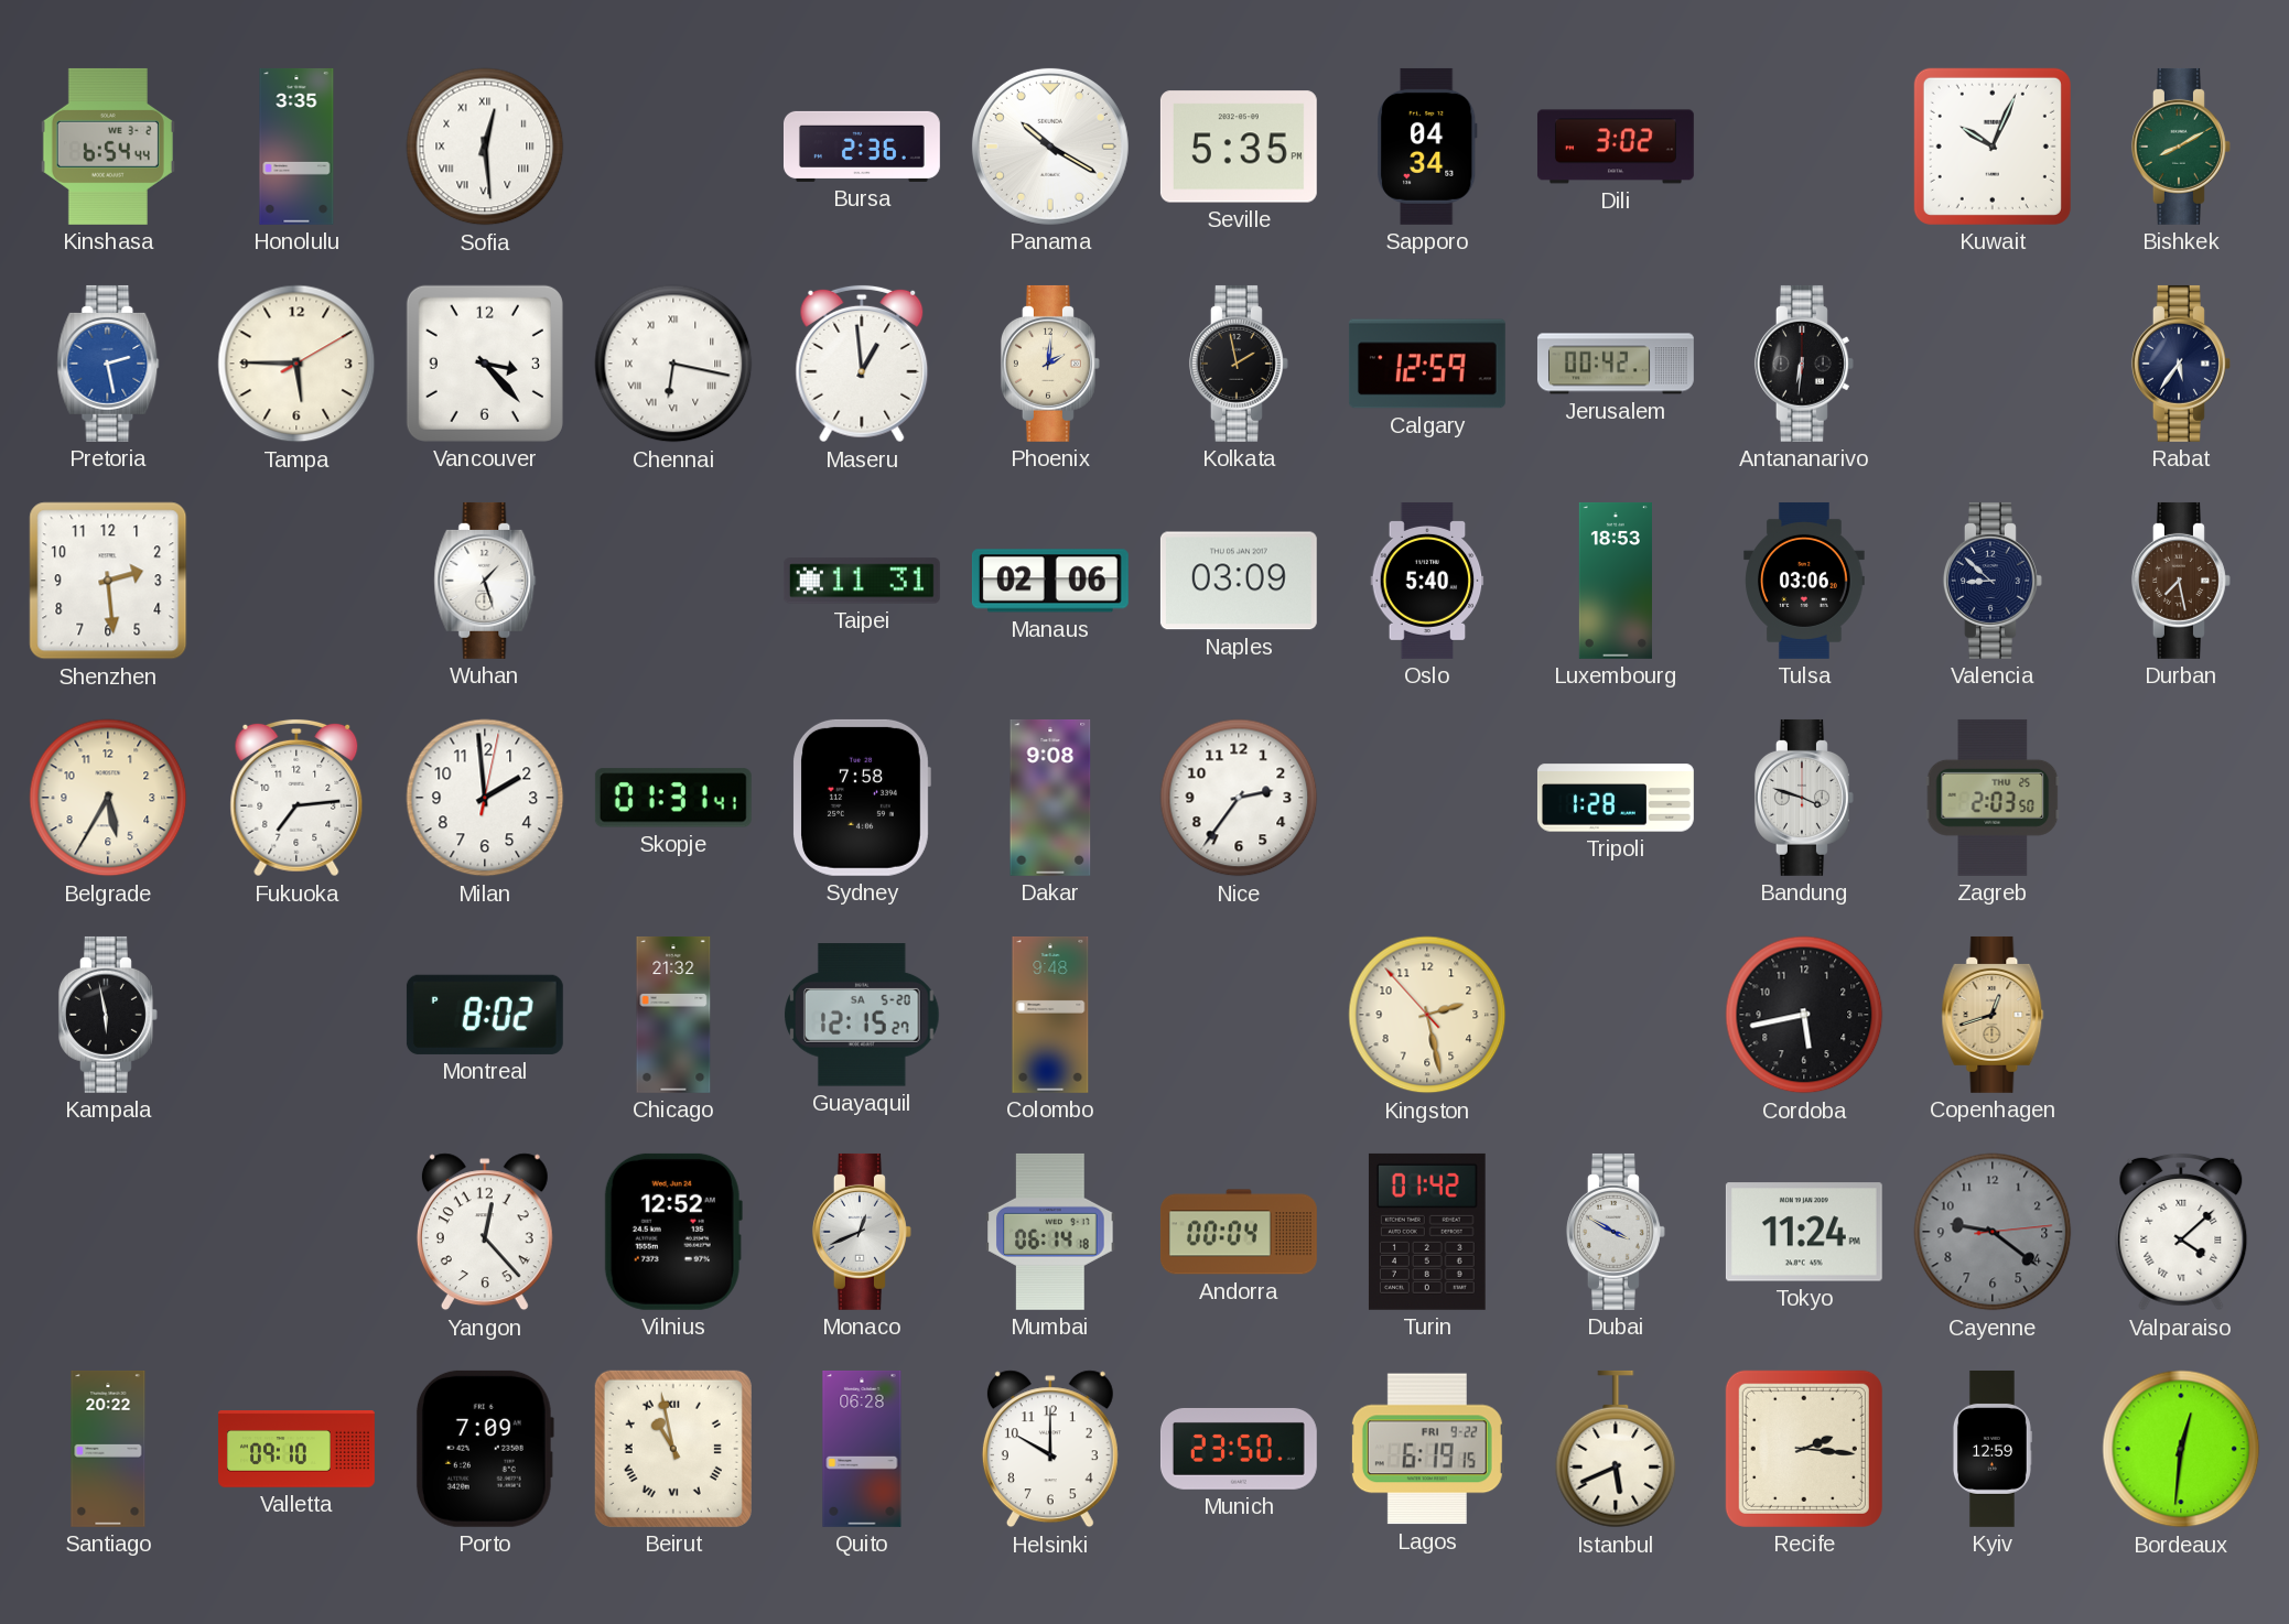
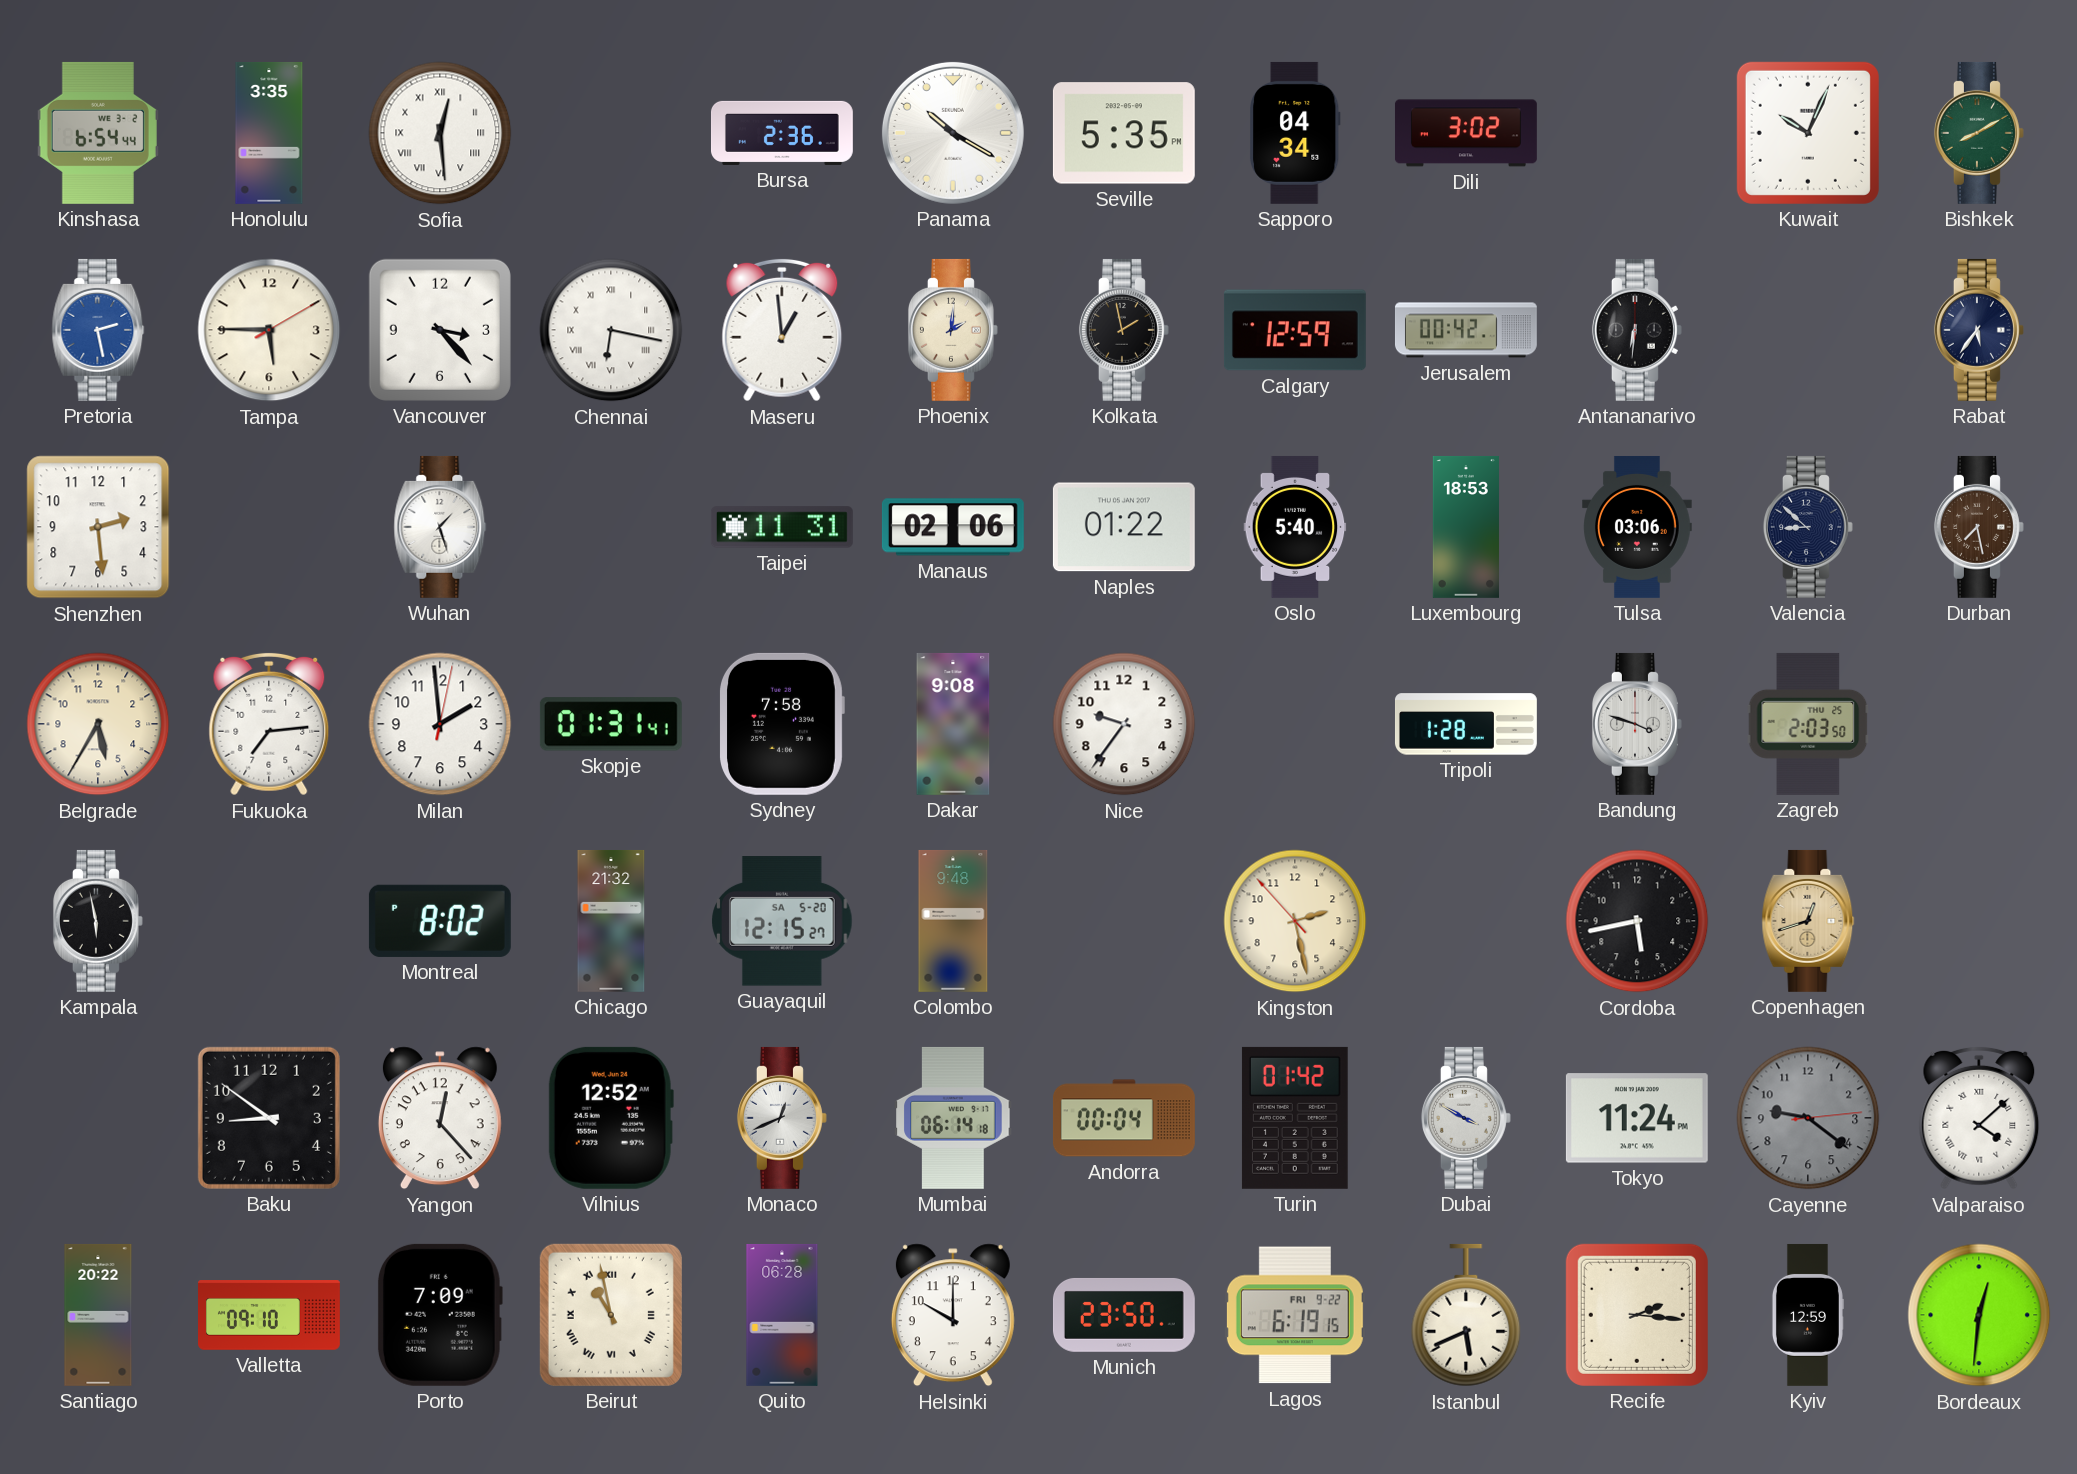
Naples: 03:09 -> 01:22
Nice: 2:36 -> 9:36
Baku: none -> 8:51
